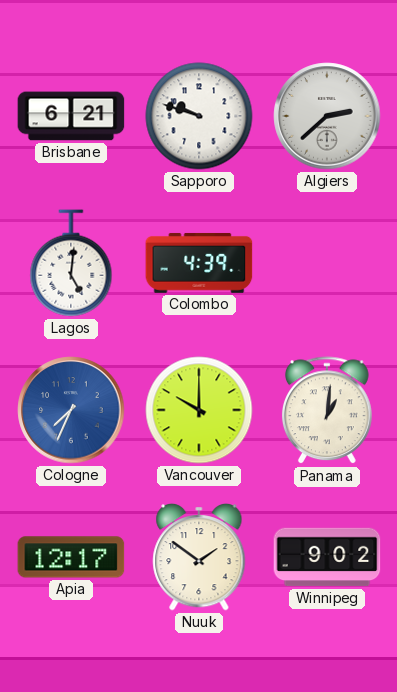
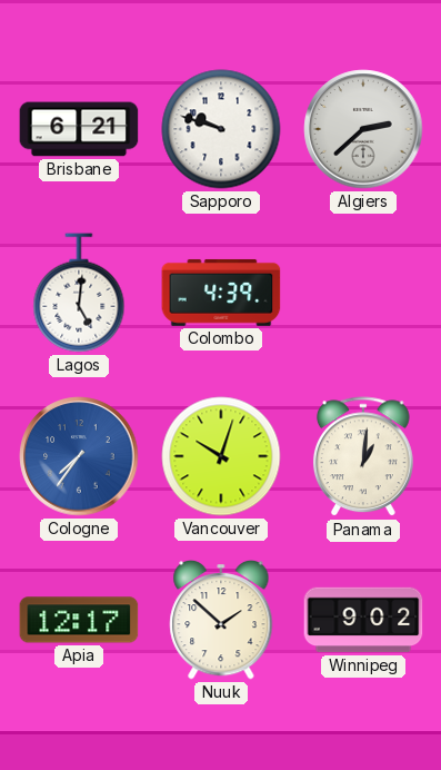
Cologne: 7:34 -> 7:36
Vancouver: 10:00 -> 10:03
Nuuk: 1:51 -> 1:52
